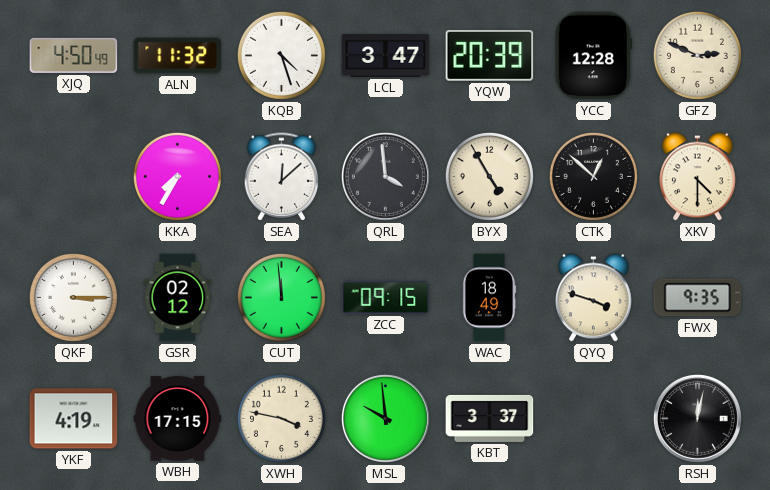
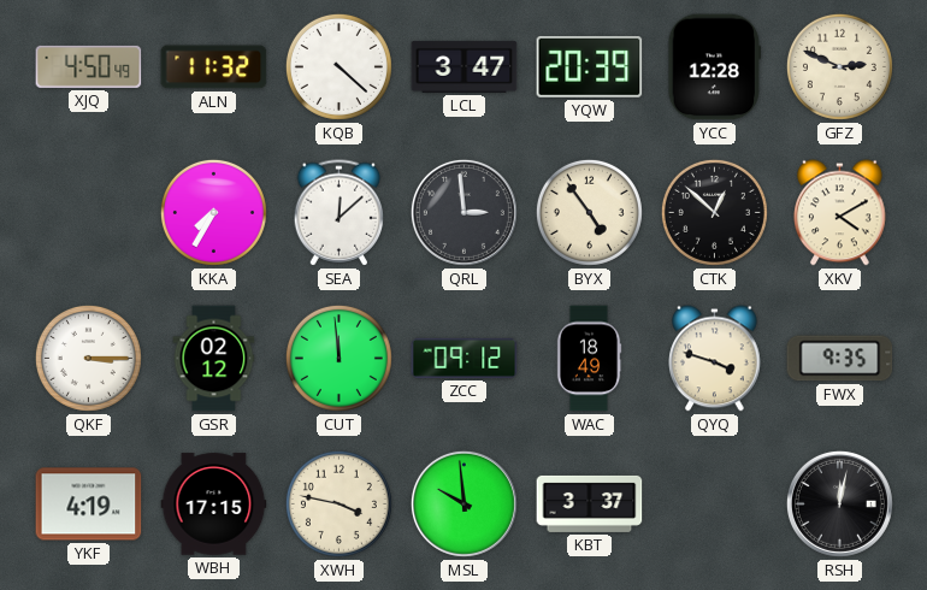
KQB: 4:27 -> 4:22
QRL: 3:59 -> 2:59
BYX: 4:55 -> 4:54
XKV: 4:30 -> 4:10
ZCC: 09:15 -> 09:12
